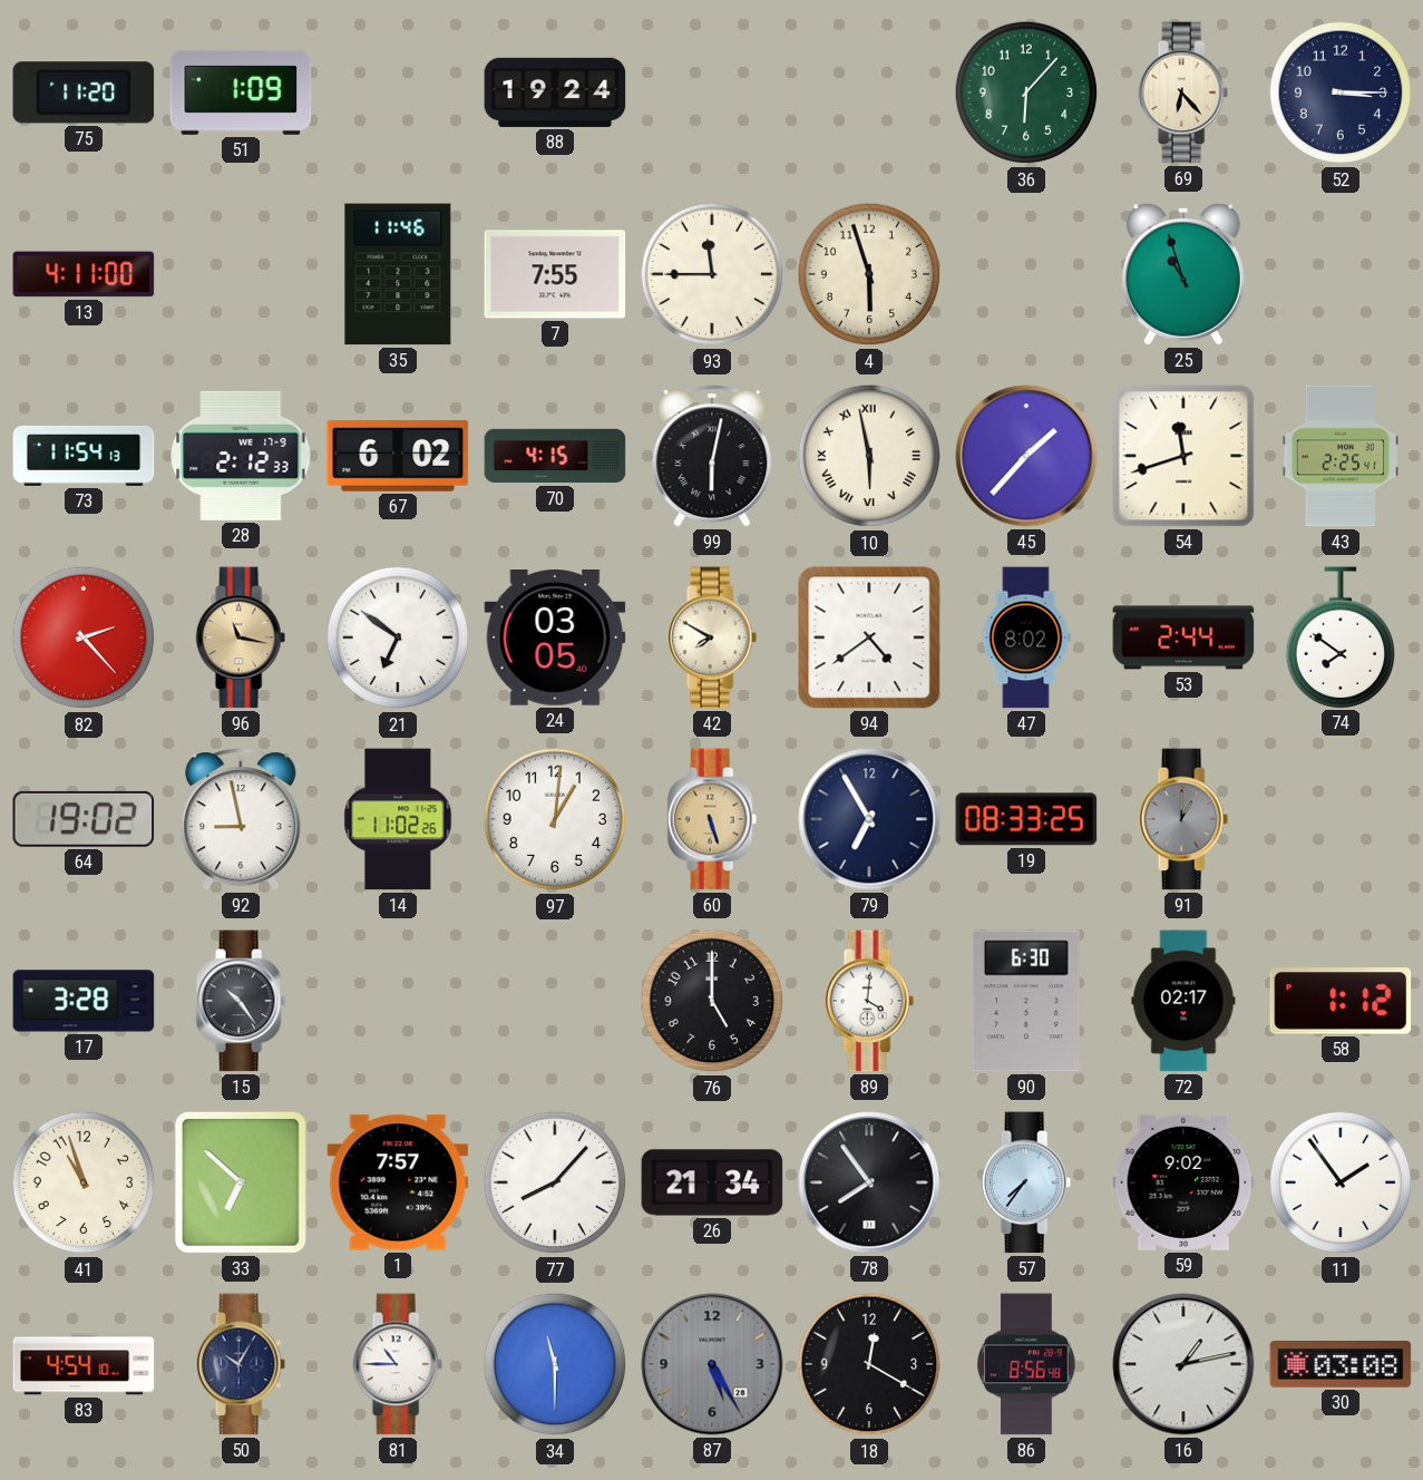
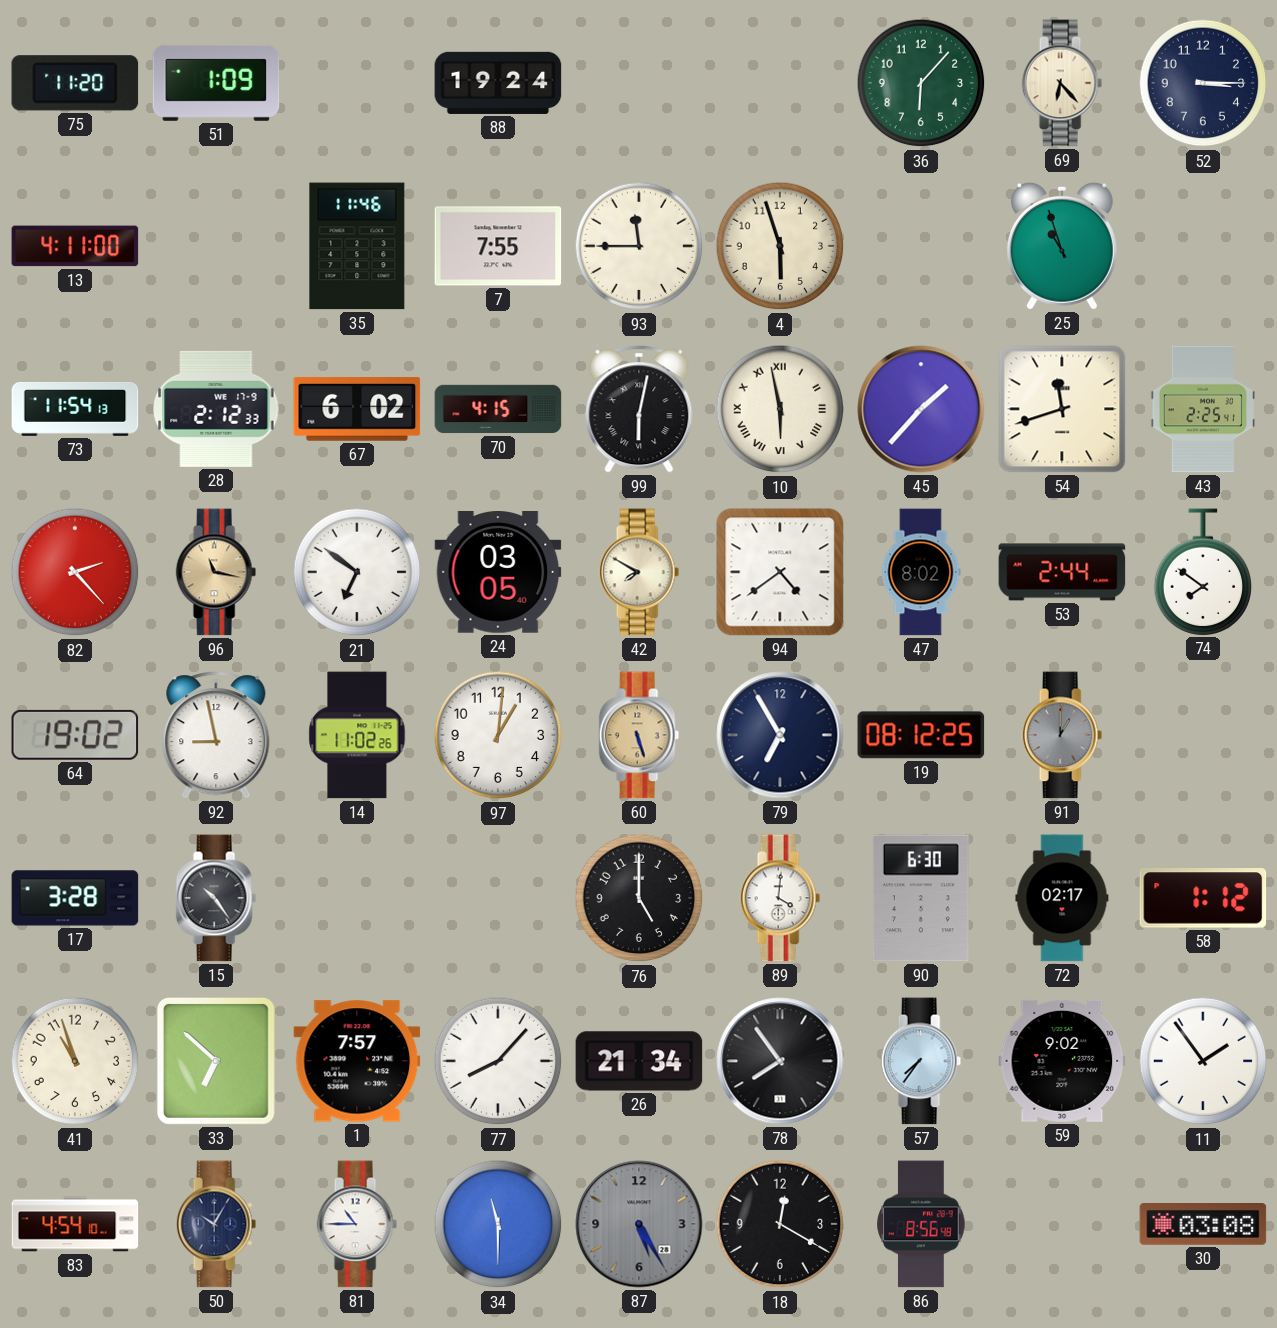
19: 08:33 -> 08:12
16: 1:13 -> none
